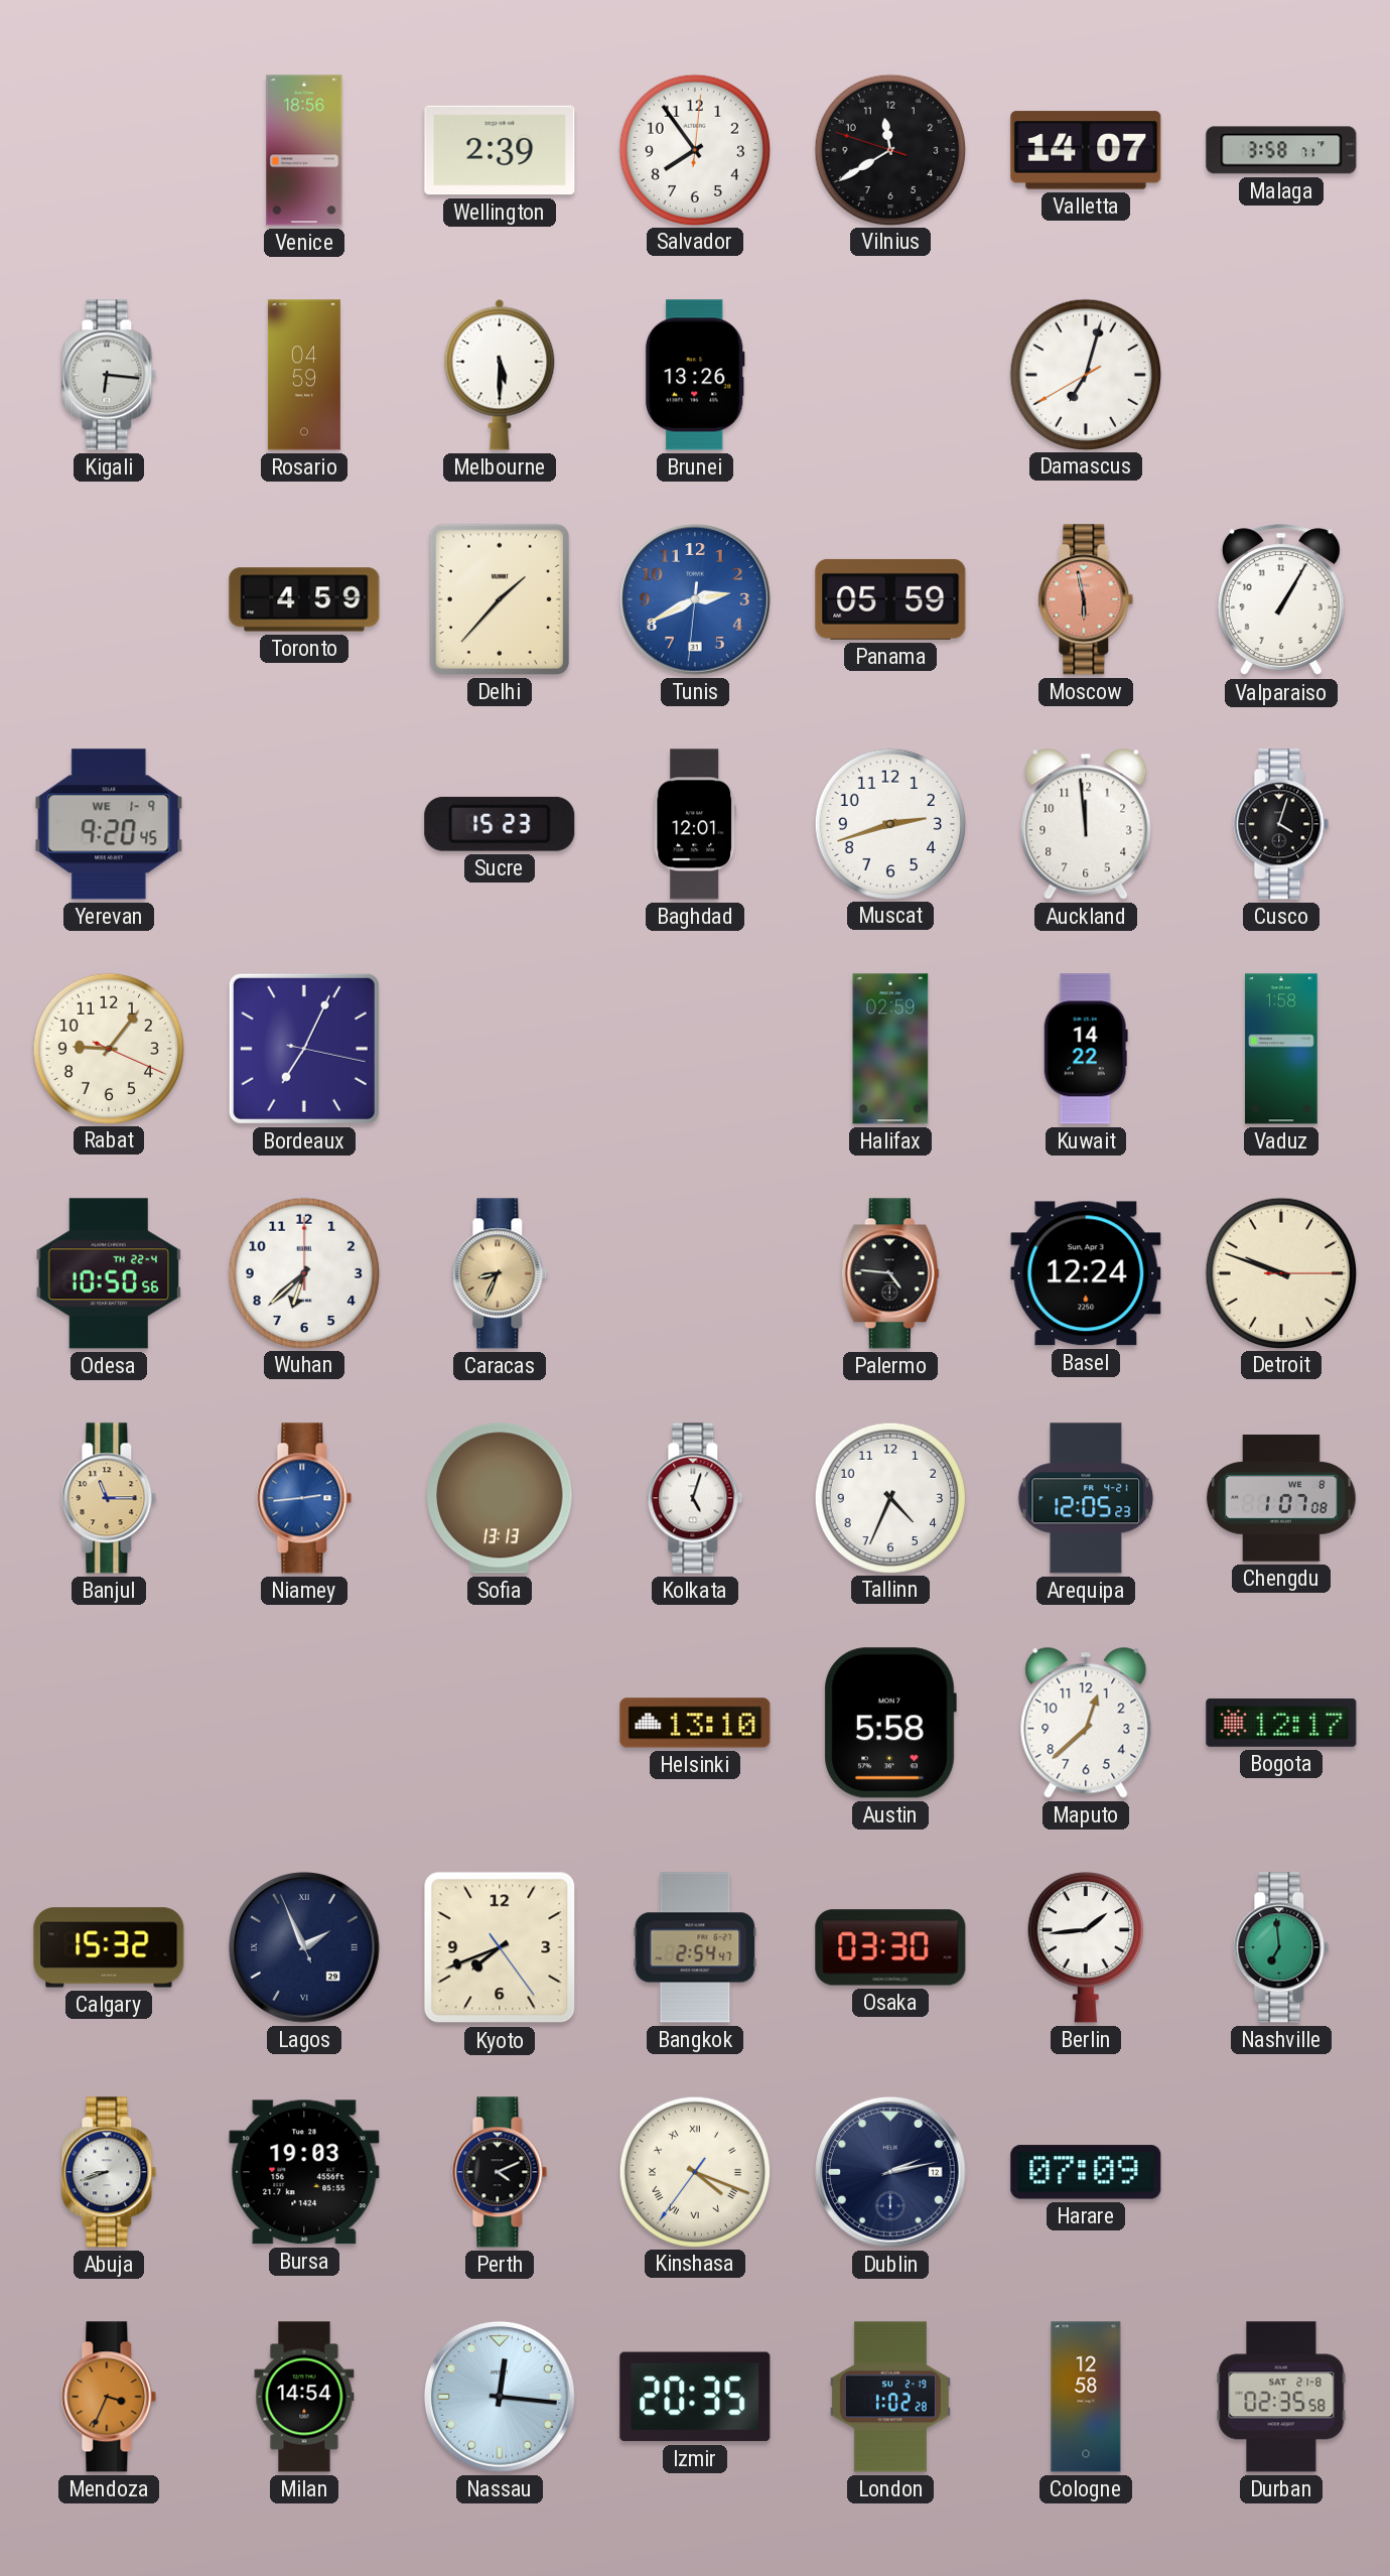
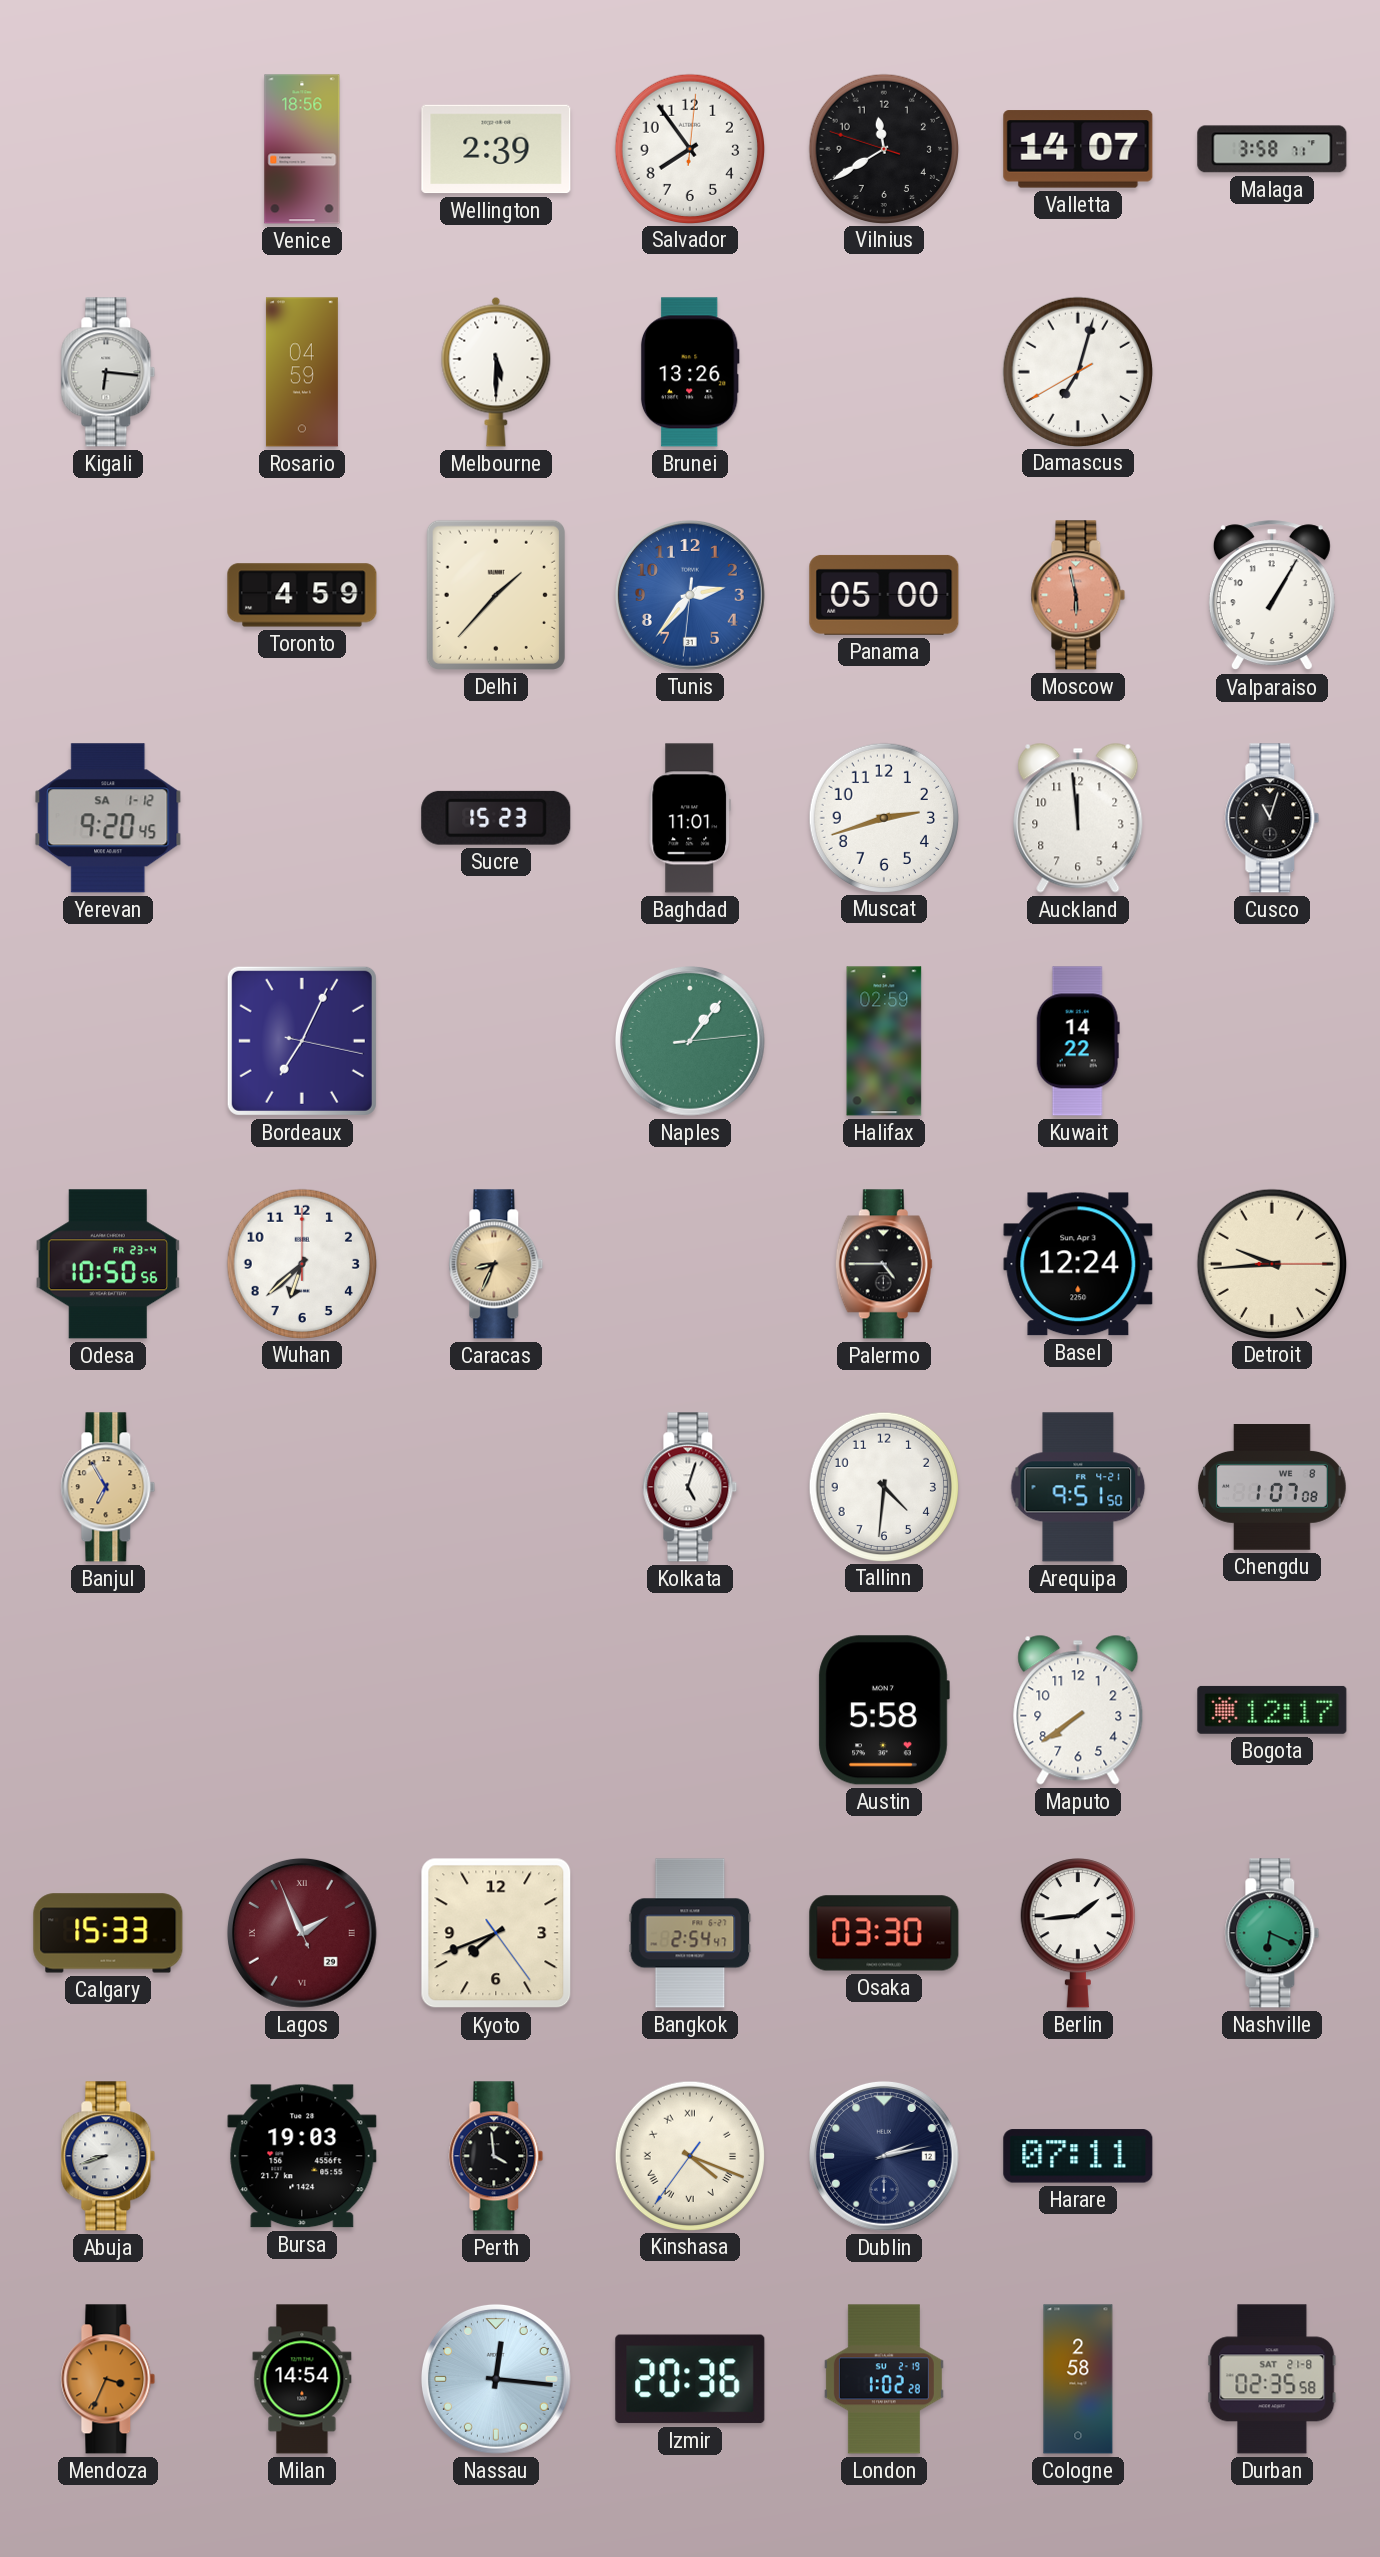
Tunis: 2:40 -> 2:36
Panama: 05:59 -> 05:00
Yerevan date: WE 1-9 -> SA 1-12
Baghdad: 12:01 -> 11:01
Cusco: 4:03 -> 11:03
Rabat: 9:06 -> none
Naples: none -> 1:06
Vaduz: 1:58 -> none
Odesa date: TH 22-4 -> FR 23-4
Palermo: 4:46 -> 4:45
Detroit: 9:48 -> 9:44
Banjul: 11:15 -> 6:55
Niamey: 2:44 -> none
Sofia: 13:13 -> none
Tallinn: 4:34 -> 4:31
Arequipa: 12:05 -> 9:51
Helsinki: 13:10 -> none
Maputo: 12:38 -> 7:39
Calgary: 15:32 -> 15:33
Lagos dial: navy -> burgundy
Nashville: 6:59 -> 6:19
Perth: 4:11 -> 3:59
Harare: 07:09 -> 07:11
Izmir: 20:35 -> 20:36
Cologne: 12:58 -> 2:58
